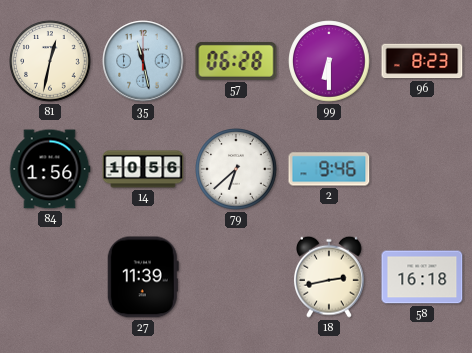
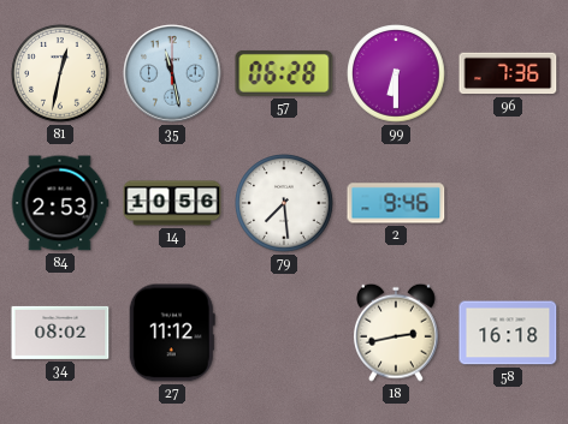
96: 8:23 -> 7:36
84: 1:56 -> 2:53
79: 6:38 -> 7:29
34: none -> 08:02
27: 11:39 -> 11:12
